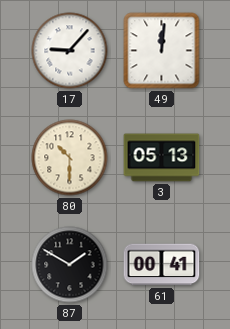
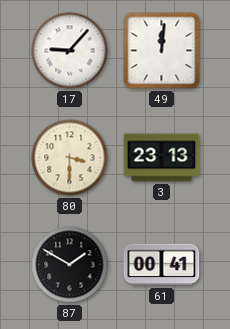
80: 10:30 -> 3:30
3: 05:13 -> 23:13
